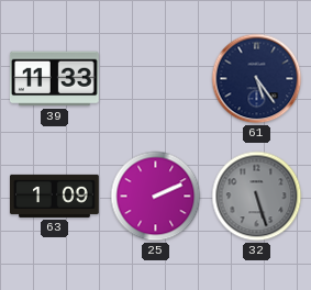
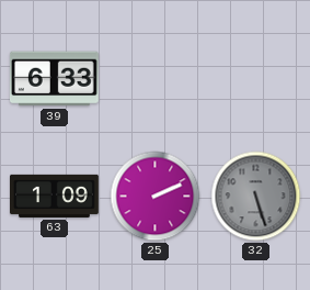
39: 11:33 -> 6:33
61: 5:24 -> none
